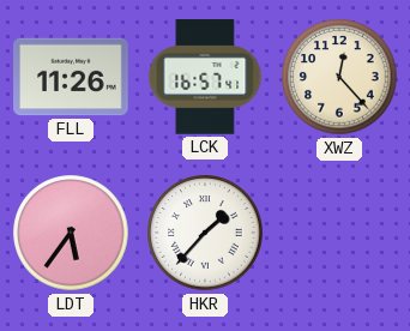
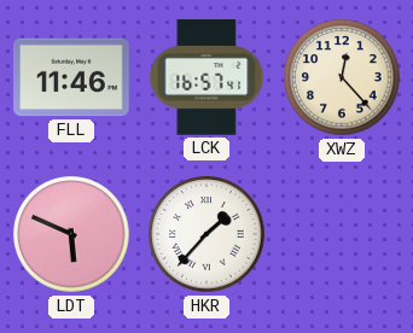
FLL: 11:26 -> 11:46
LDT: 5:36 -> 5:49
